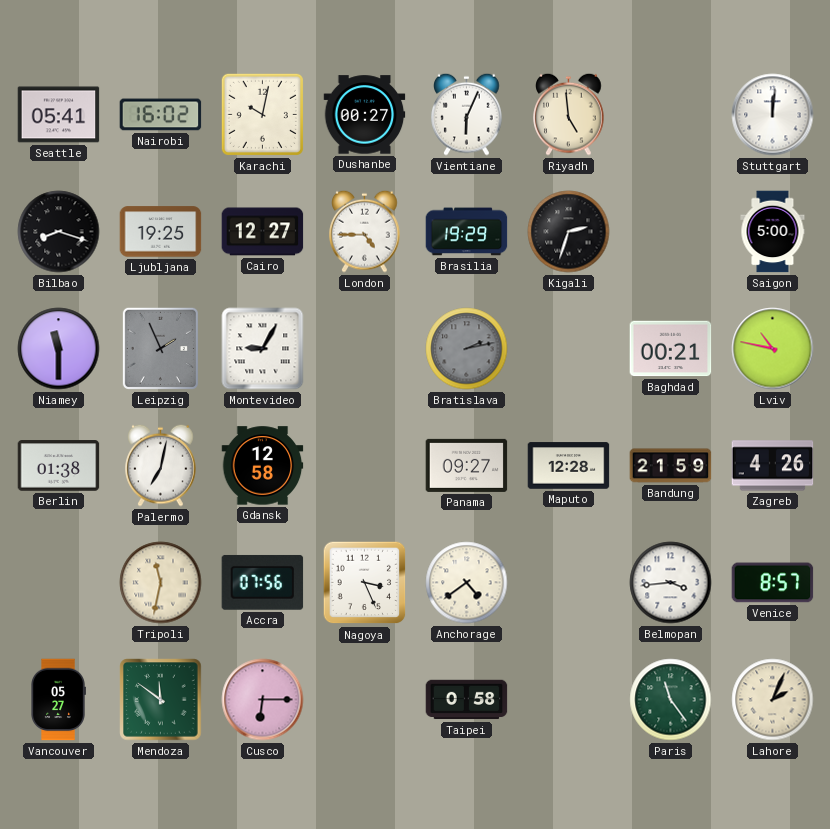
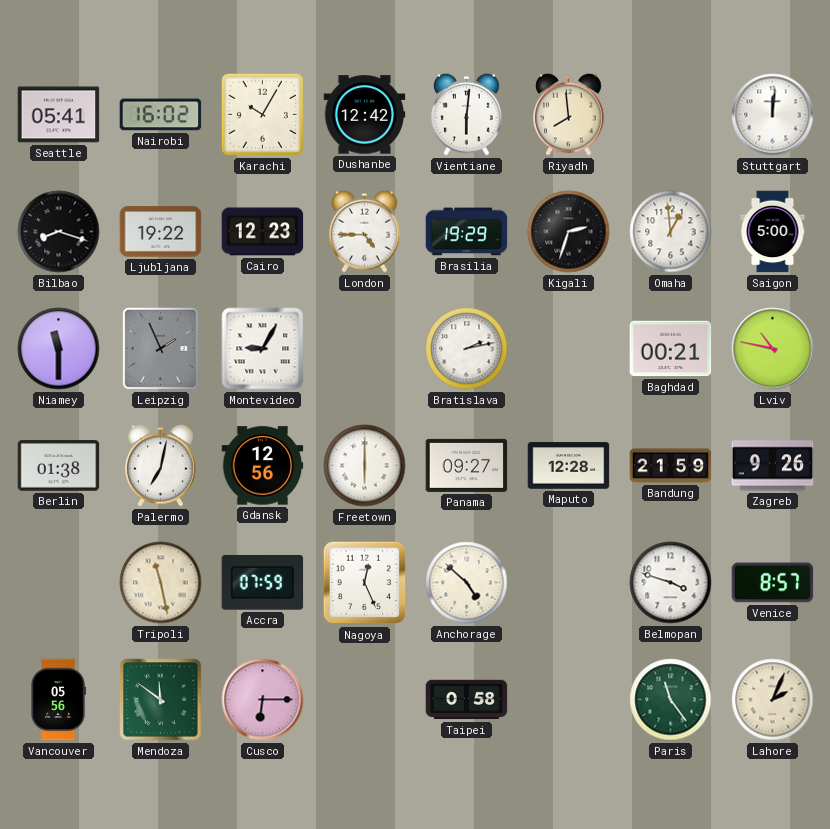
Karachi: 10:02 -> 10:05
Dushanbe: 00:27 -> 12:42
Vientiane: 6:04 -> 6:01
Riyadh: 4:59 -> 7:59
Ljubljana: 19:25 -> 19:22
Cairo: 12:27 -> 12:23
Omaha: none -> 12:59
Bratislava dial: grey -> white
Gdansk: 12:58 -> 12:56
Freetown: none -> 6:00
Zagreb: 4:26 -> 9:26
Tripoli: 11:32 -> 11:28
Accra: 07:56 -> 07:59
Nagoya: 3:26 -> 12:26
Anchorage: 4:39 -> 4:52
Belmopan: 3:44 -> 3:48
Vancouver: 05:27 -> 05:56
